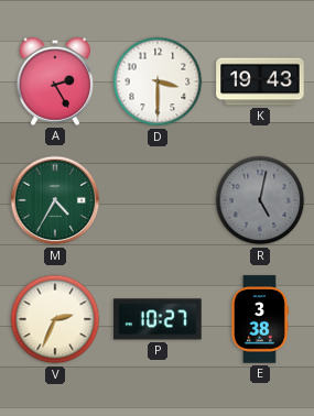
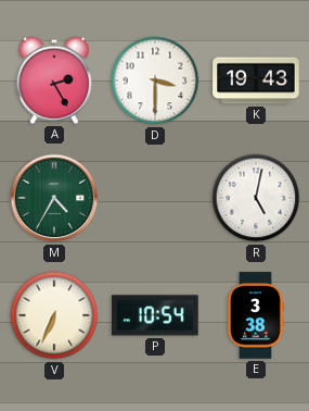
R dial: grey -> white
V: 2:34 -> 6:34
P: 10:27 -> 10:54
